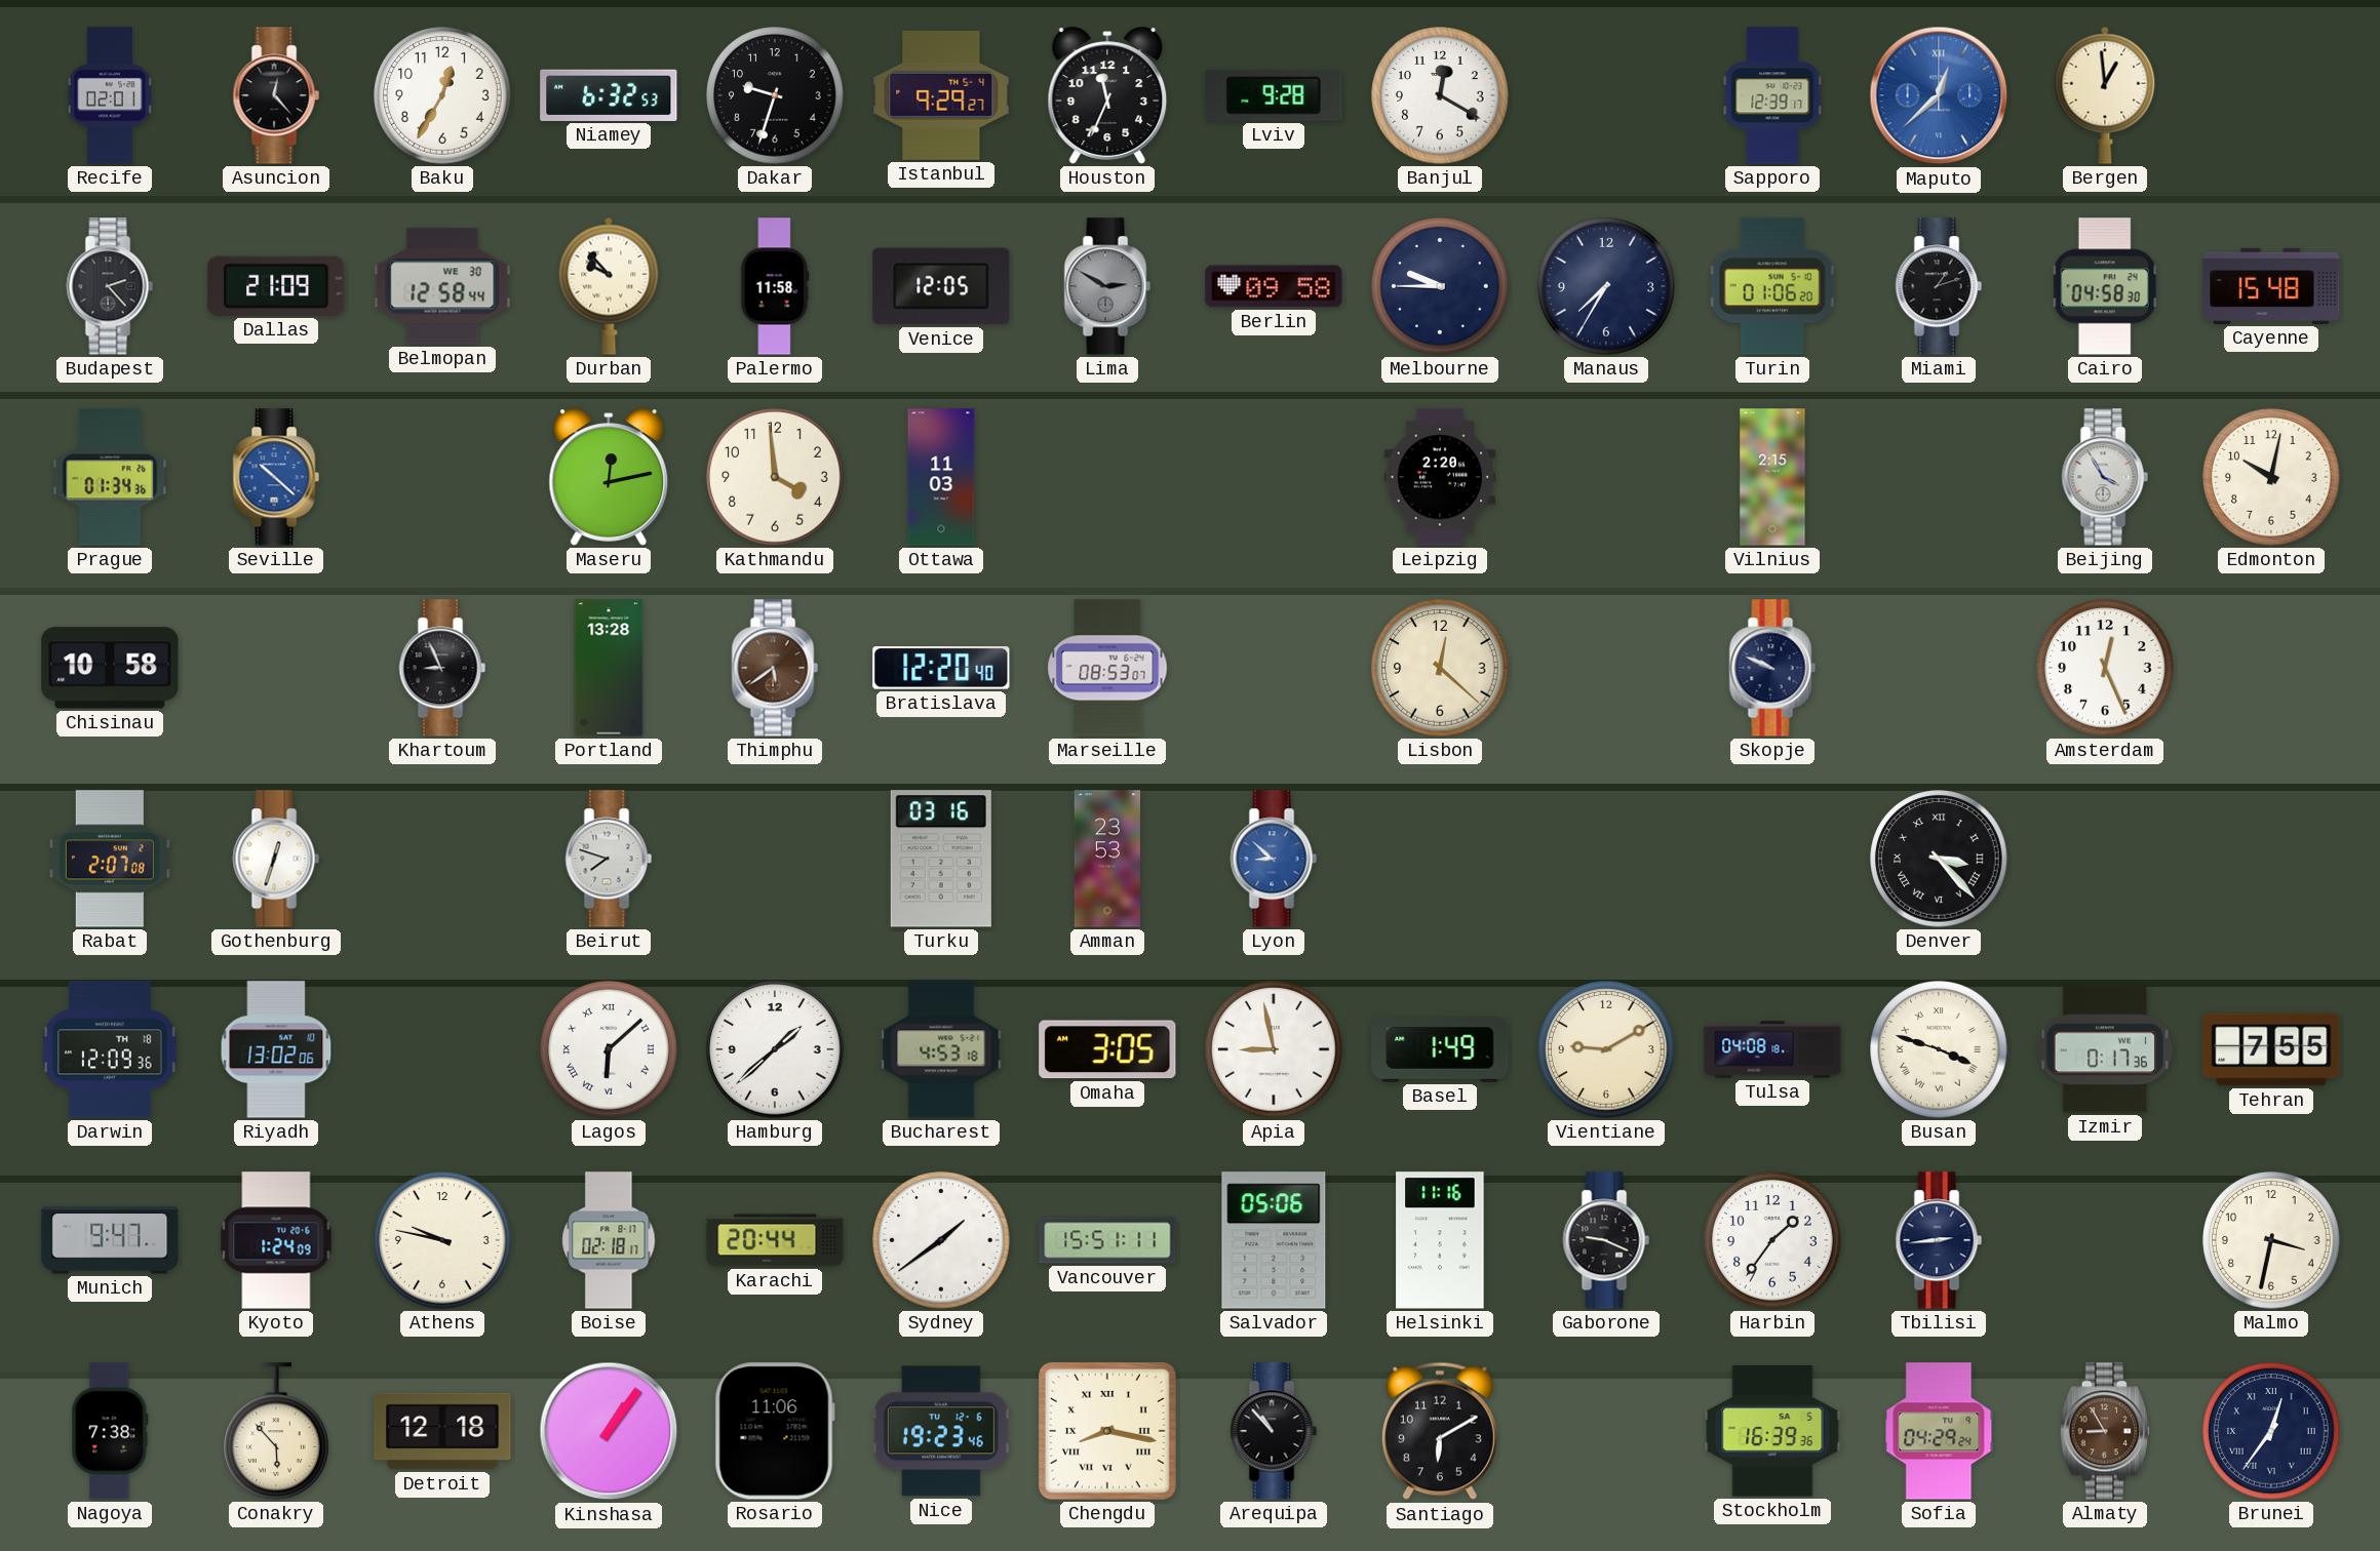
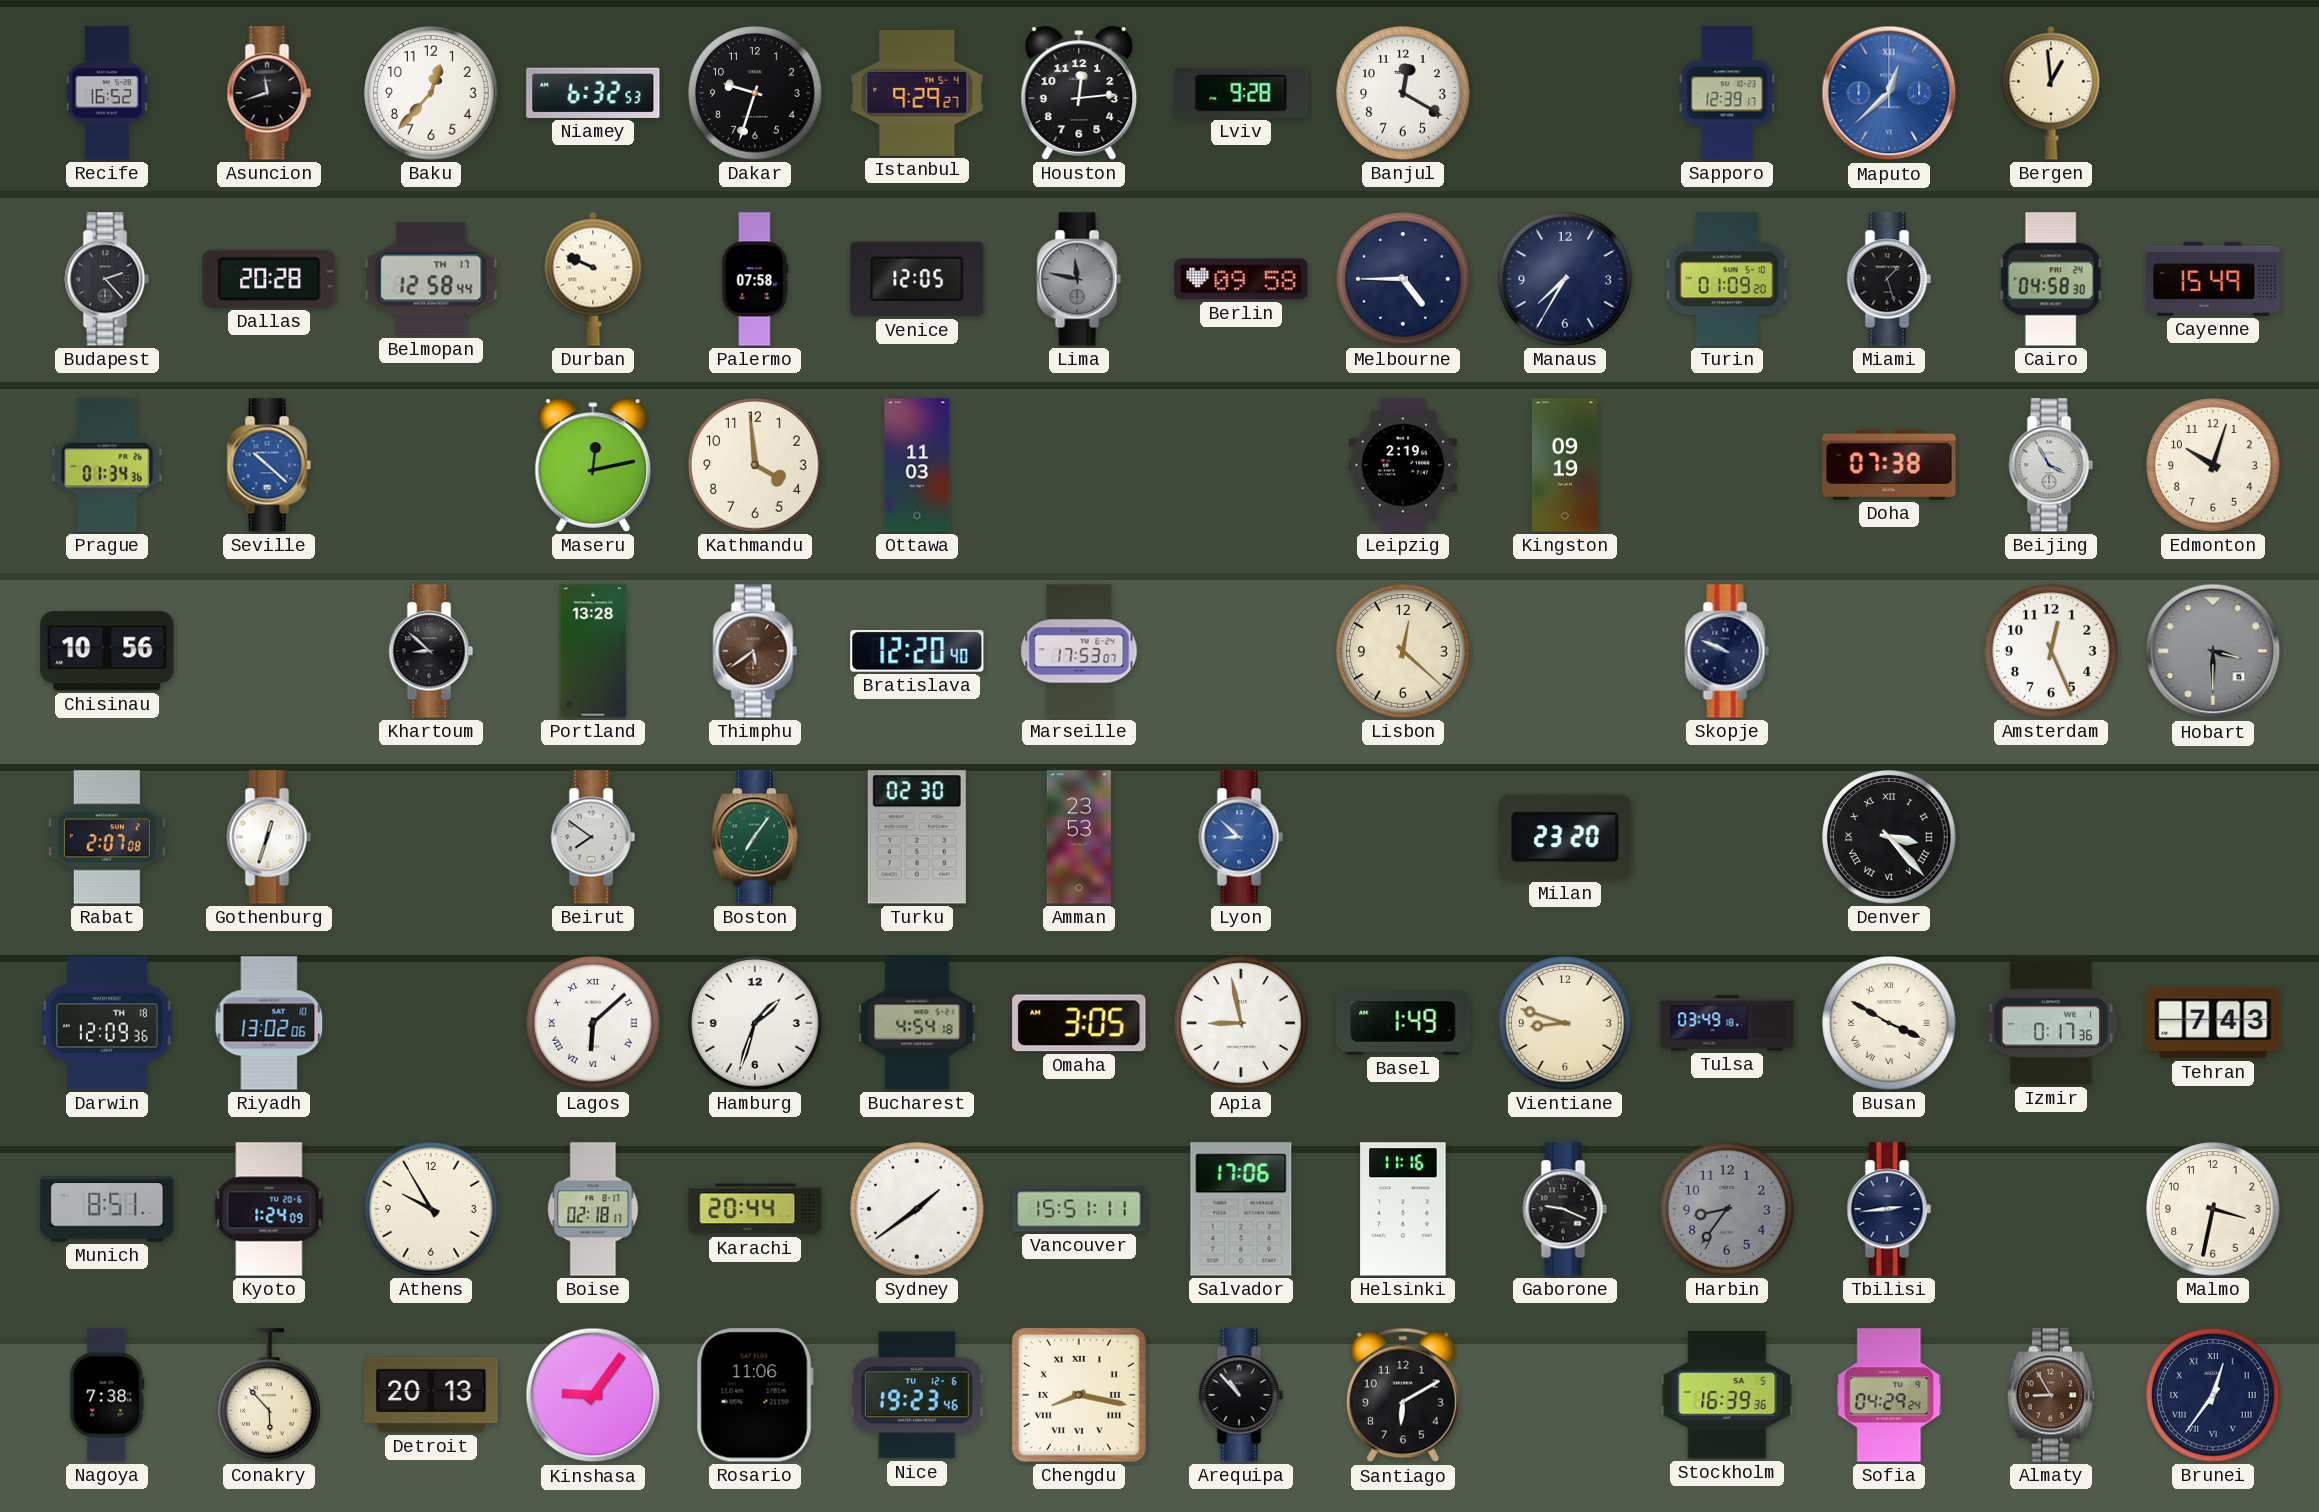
Recife: 02:01 -> 16:52
Asuncion: 12:23 -> 11:42
Baku: 12:35 -> 12:37
Houston: 11:34 -> 12:14
Dallas: 21:09 -> 20:28
Belmopan date: WE 30 -> TH 17
Durban: 9:53 -> 9:49
Palermo: 11:58 -> 07:58
Lima: 2:50 -> 11:47
Melbourne: 9:45 -> 4:45
Turin: 01:06 -> 01:09
Miami: 1:12 -> 1:27
Cayenne: 15:48 -> 15:49
Leipzig: 2:20 -> 2:19
Kingston: none -> 09:19
Vilnius: 2:15 -> none
Doha: none -> 07:38
Edmonton: 10:02 -> 10:03
Chisinau: 10:58 -> 10:56
Khartoum: 8:56 -> 8:52
Marseille: 08:53 -> 17:53
Hobart: none -> 3:30
Beirut: 7:48 -> 7:51
Boston: none -> 7:06
Turku: 03:16 -> 02:30
Milan: none -> 23:20
Hamburg: 1:38 -> 1:33
Bucharest: 4:53 -> 4:54
Vientiane: 9:10 -> 8:48
Tulsa: 04:08 -> 03:49
Busan: 3:48 -> 3:50
Tehran: 7:55 -> 7:43
Munich: 9:47 -> 8:51
Athens: 9:47 -> 9:55
Salvador: 05:06 -> 17:06
Harbin: 1:36 -> 8:36
Harbin dial: white -> grey
Detroit: 12:18 -> 20:13
Kinshasa: 1:06 -> 9:06
